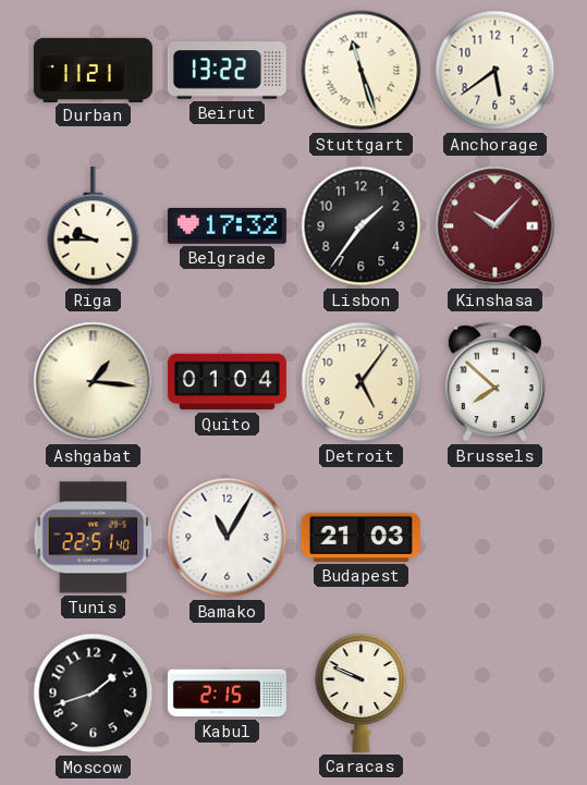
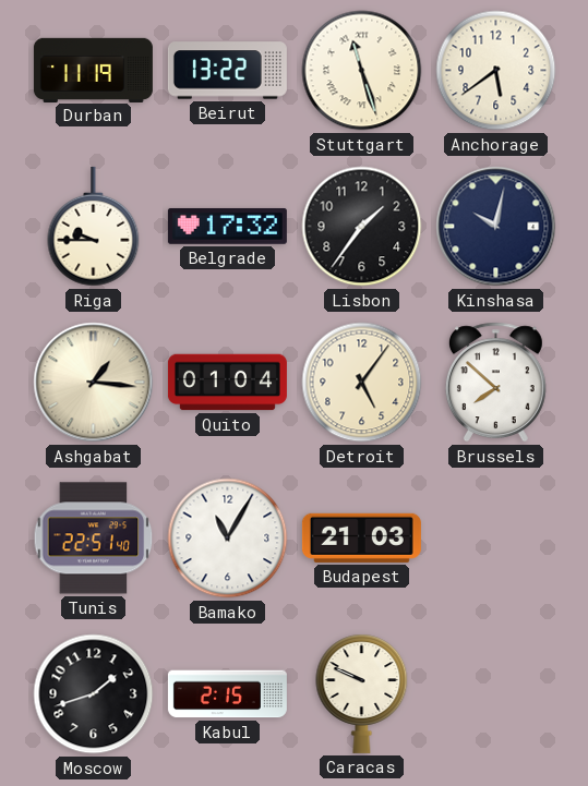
Durban: 11:21 -> 11:19
Kinshasa: 10:07 -> 10:02
Kinshasa dial: burgundy -> navy
